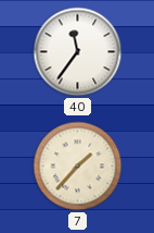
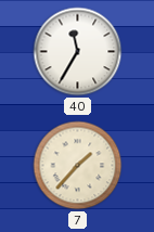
40: 11:36 -> 11:35
